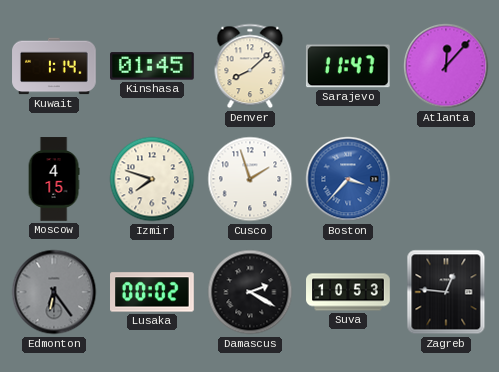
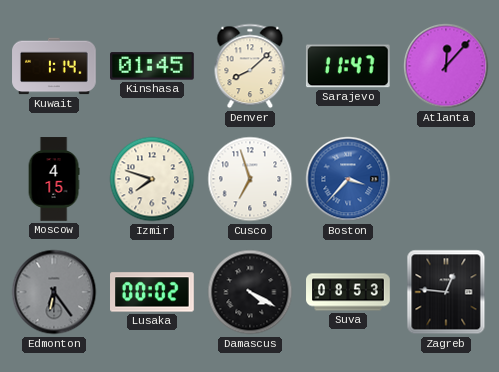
Cusco: 1:57 -> 6:57
Damascus: 2:20 -> 4:20
Suva: 10:53 -> 08:53
